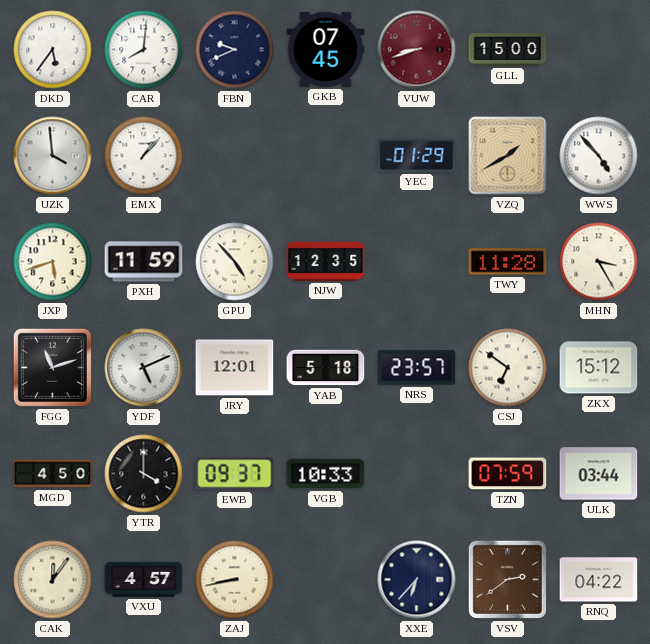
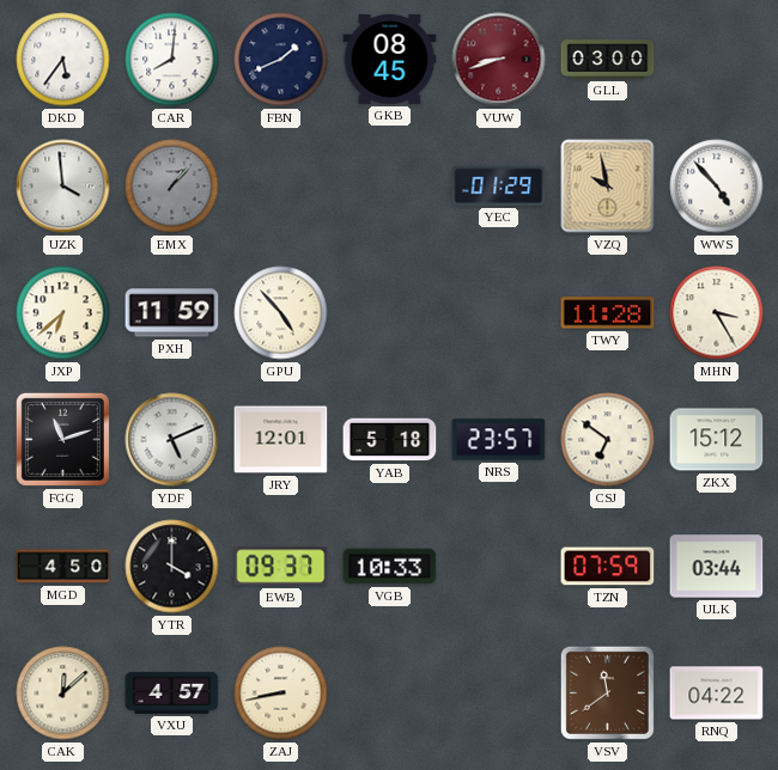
FBN: 9:41 -> 1:41
GKB: 07:45 -> 08:45
GLL: 15:00 -> 03:00
EMX dial: white -> grey
VZQ: 1:40 -> 9:58
JXP: 5:42 -> 6:38
NJW: 12:35 -> none
CAK: 12:06 -> 12:08
XXE: 6:37 -> none
VSV: 2:39 -> 11:39
